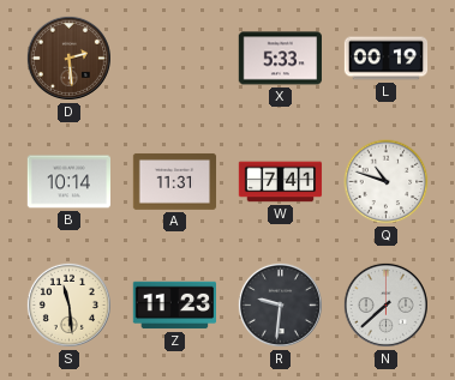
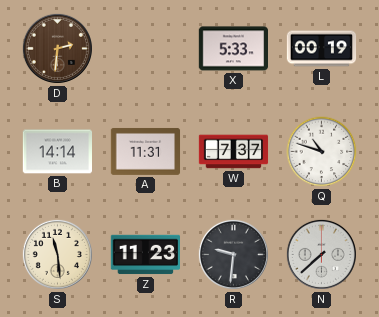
D: 2:29 -> 2:31
B: 10:14 -> 14:14
W: 7:41 -> 7:37
